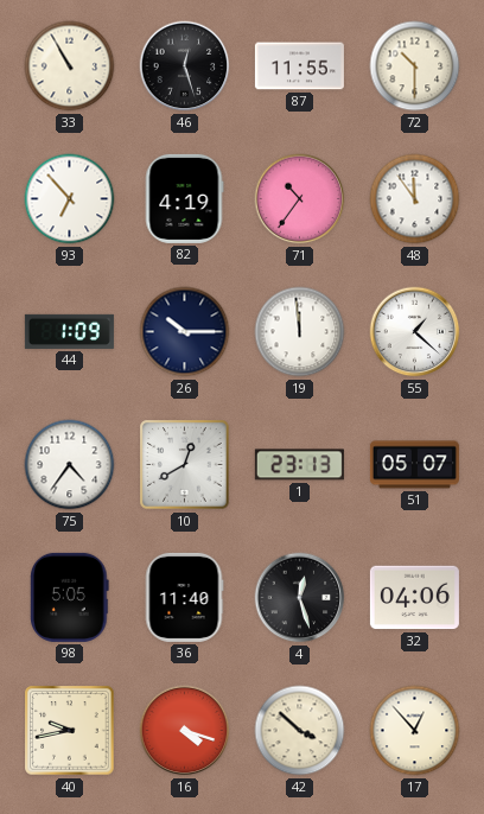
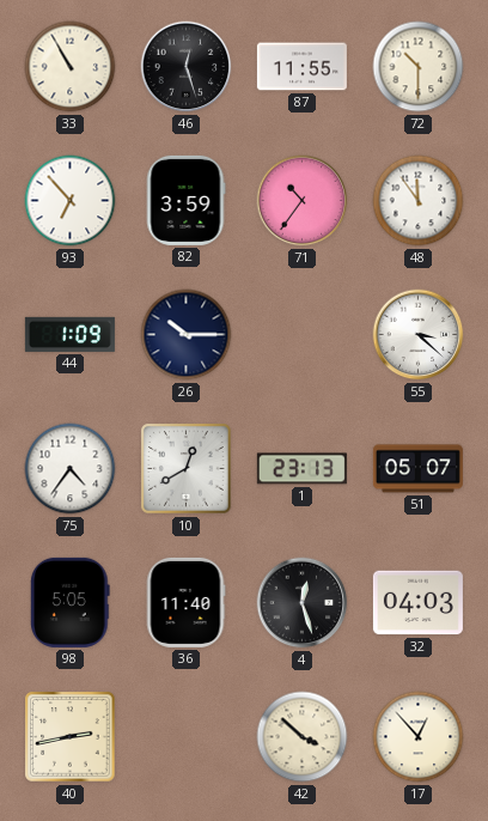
82: 4:19 -> 3:59
19: 11:59 -> none
55: 1:22 -> 3:22
32: 04:06 -> 04:03
40: 9:43 -> 2:43
16: 4:18 -> none
